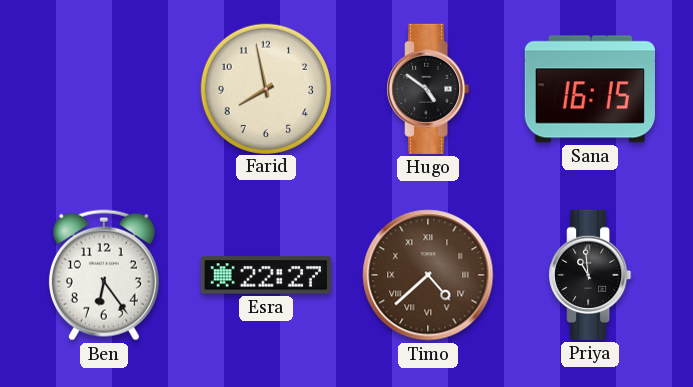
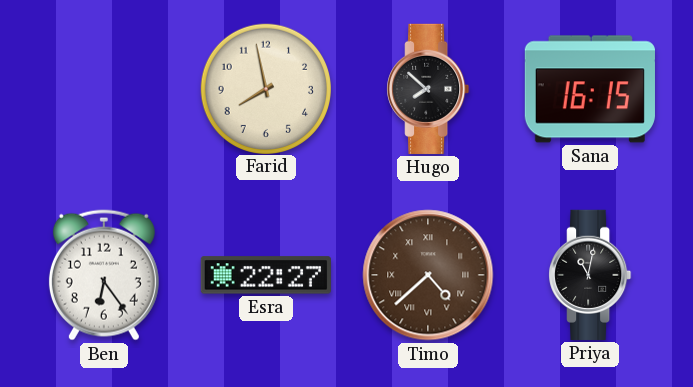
Hugo: 4:51 -> 7:52
Priya: 10:59 -> 11:02
